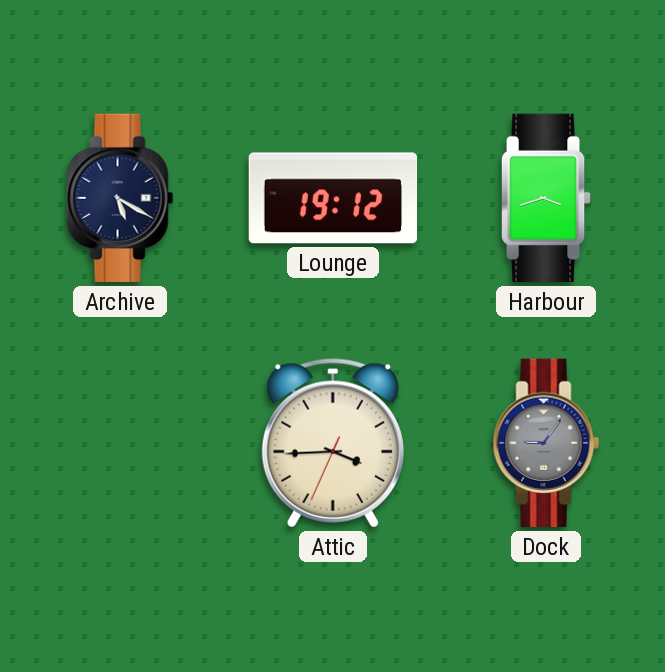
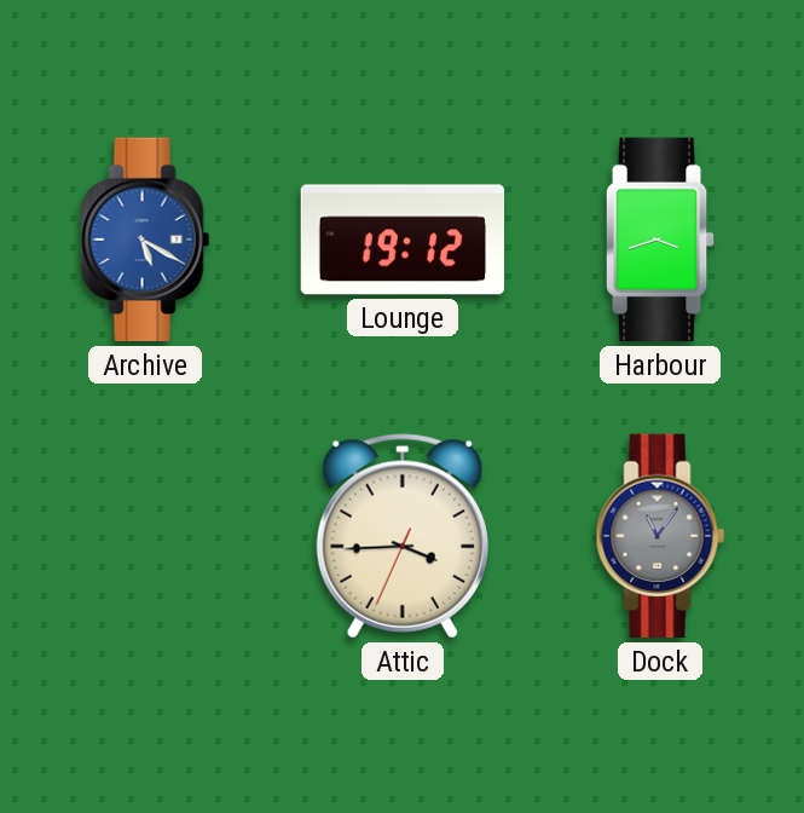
Archive dial: navy -> blue
Dock: 9:06 -> 11:06
